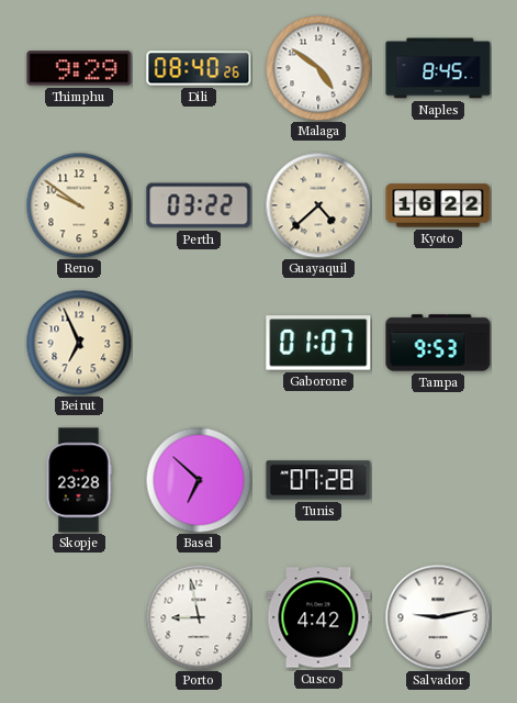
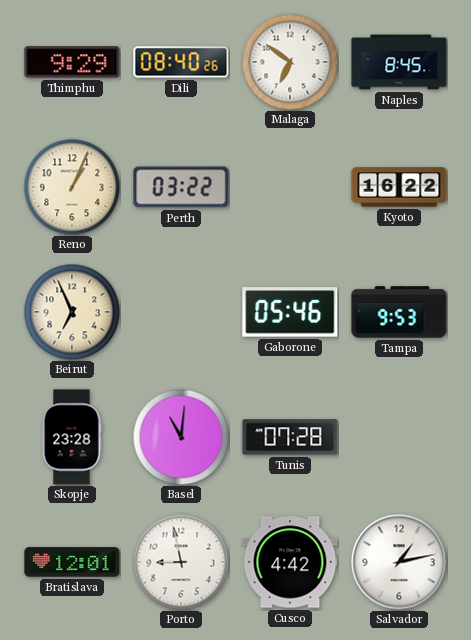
Malaga: 4:51 -> 6:51
Reno: 9:51 -> 1:04
Guayaquil: 4:38 -> none
Gaborone: 01:07 -> 05:46
Basel: 6:52 -> 11:01
Bratislava: none -> 12:01
Salvador: 9:13 -> 1:13
